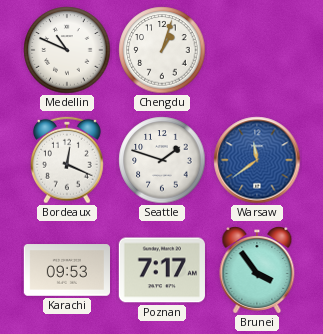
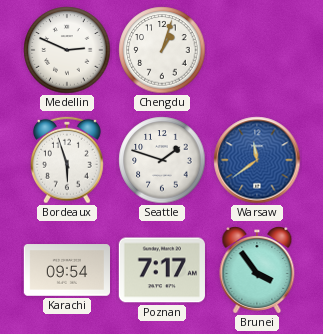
Medellin: 10:49 -> 2:49
Bordeaux: 12:19 -> 5:57
Karachi: 09:53 -> 09:54
